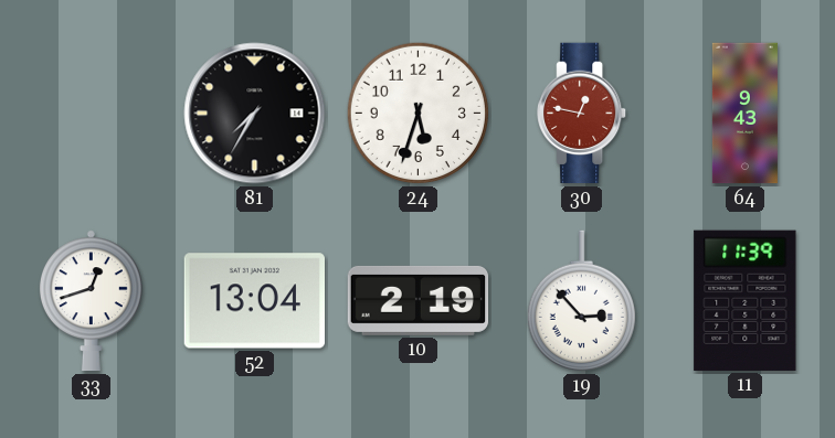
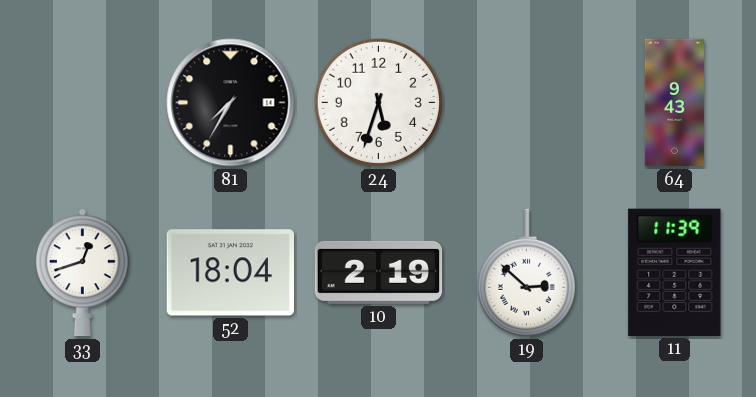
30: 12:47 -> none
52: 13:04 -> 18:04
19: 2:53 -> 2:52
